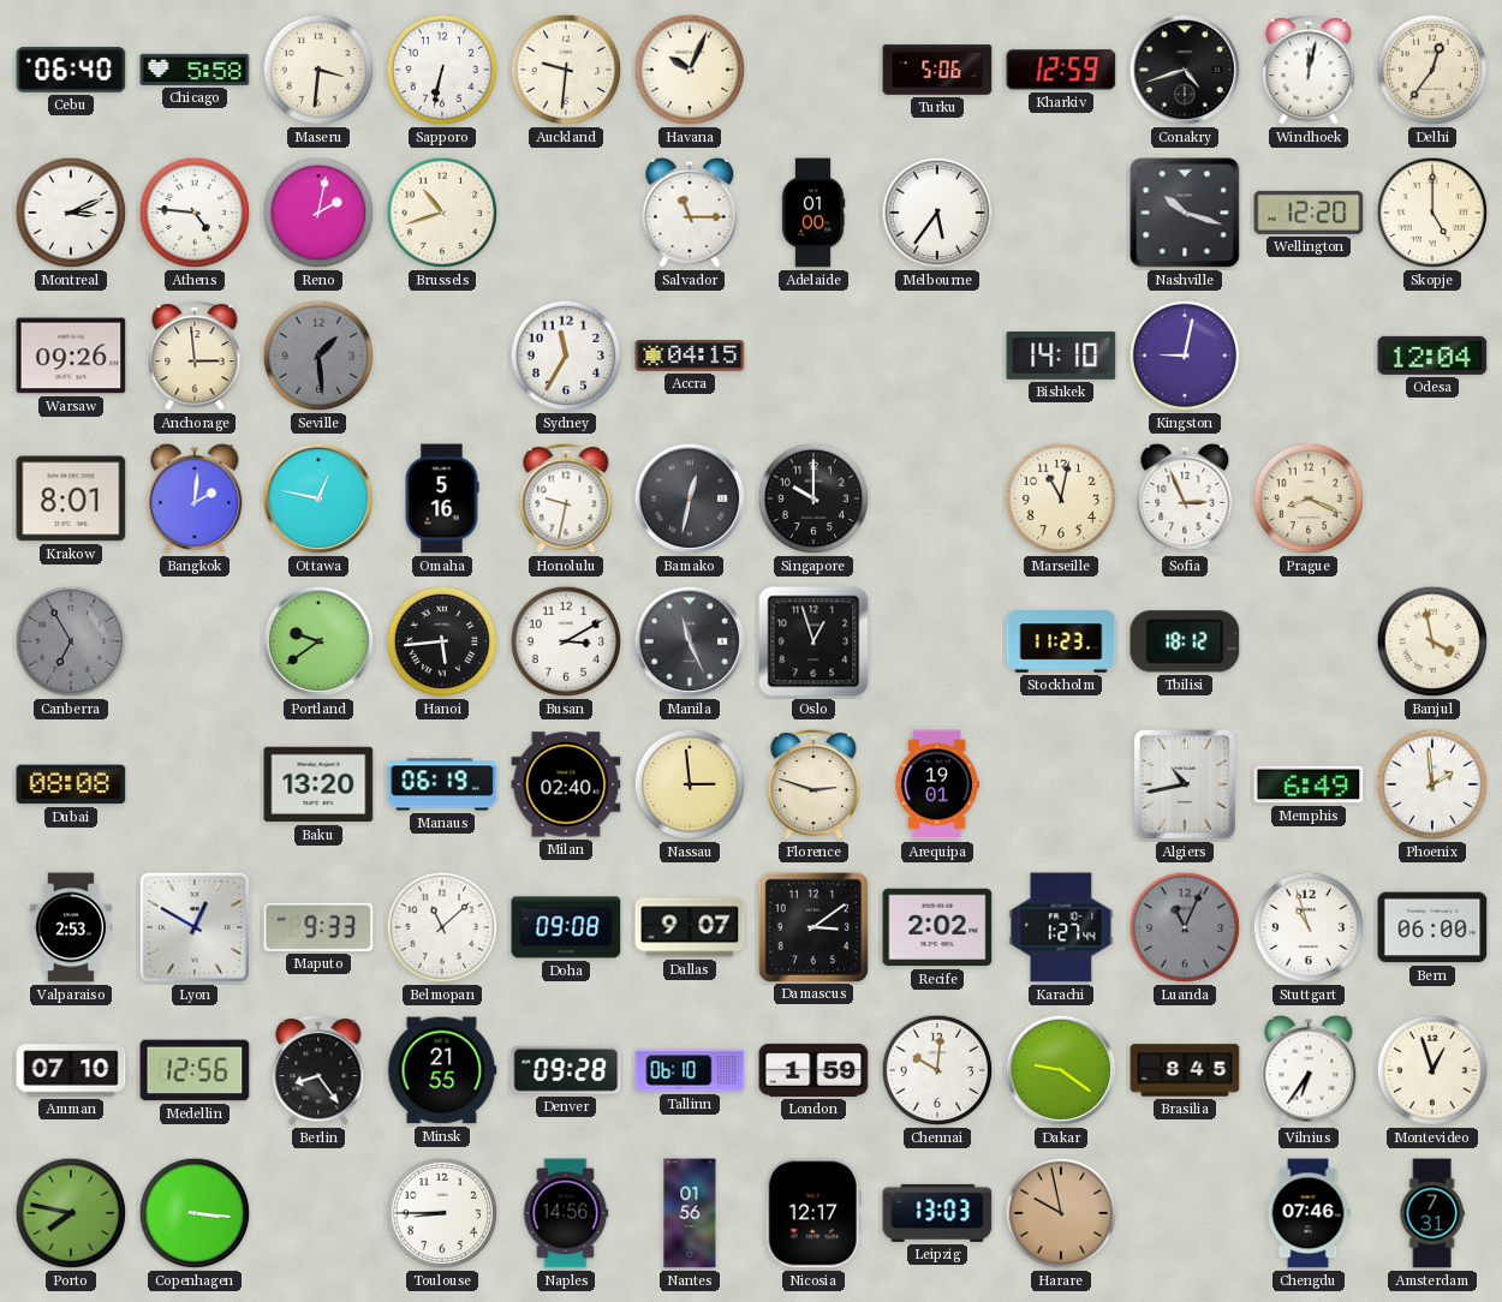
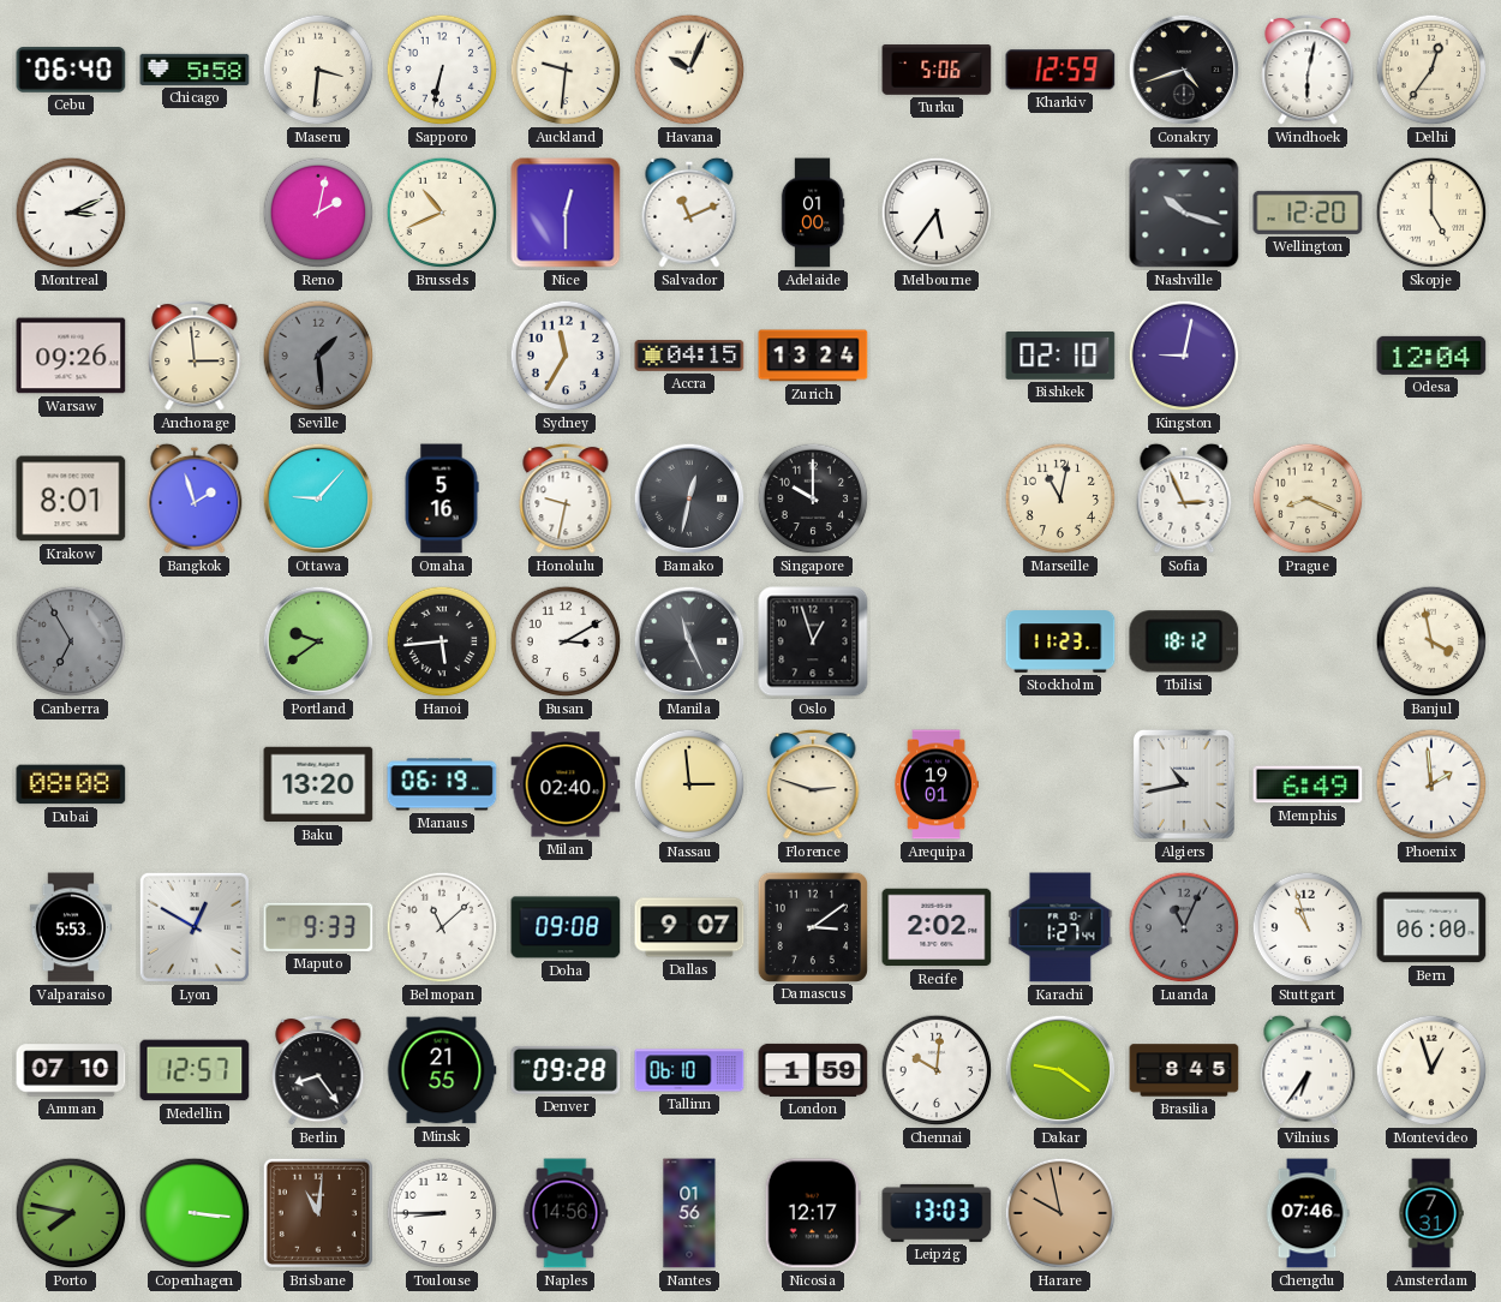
Windhoek: 12:02 -> 6:02
Athens: 4:46 -> none
Brussels: 10:42 -> 10:41
Nice: none -> 12:30
Salvador: 11:15 -> 11:11
Zurich: none -> 13:24
Bishkek: 14:10 -> 02:10
Bangkok: 2:01 -> 1:57
Ottawa: 12:47 -> 9:07
Valparaiso: 2:53 -> 5:53
Medellin: 12:56 -> 12:57
Brisbane: none -> 11:01
